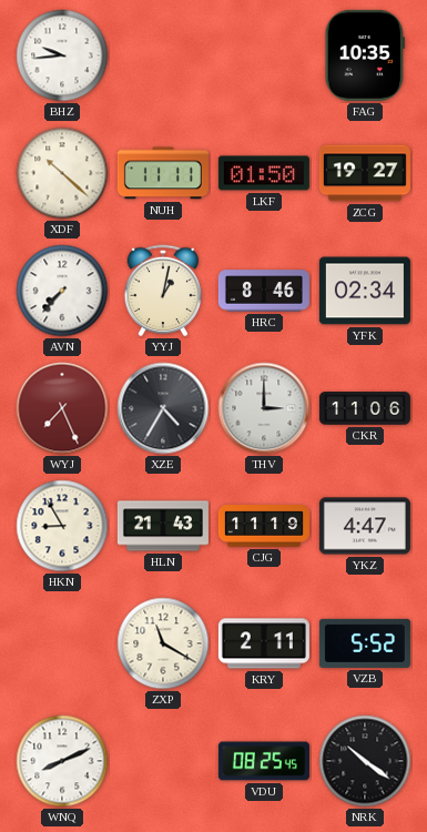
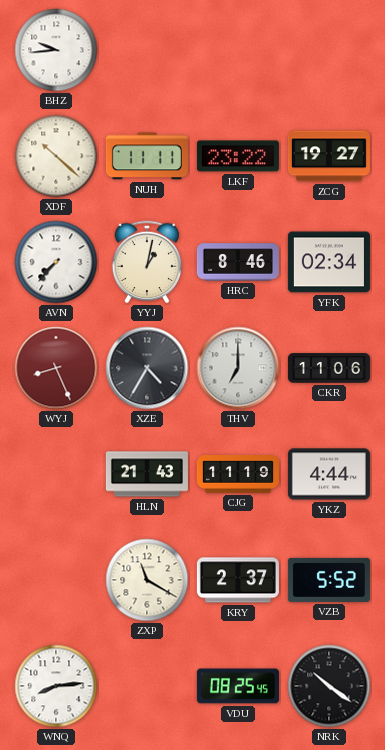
FAG: 10:35 -> none
LKF: 01:50 -> 23:22
WYJ: 7:26 -> 8:26
THV: 3:00 -> 7:00
HKN: 8:55 -> none
YKZ: 4:47 -> 4:44
KRY: 2:11 -> 2:37
WNQ: 8:11 -> 8:14
